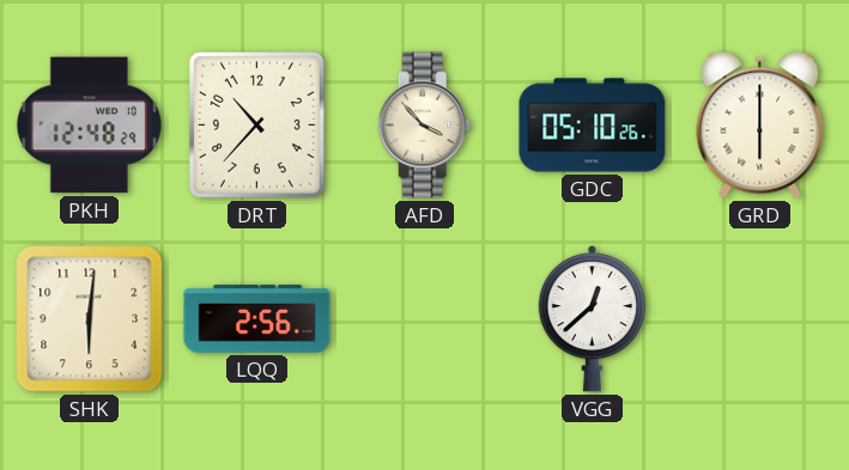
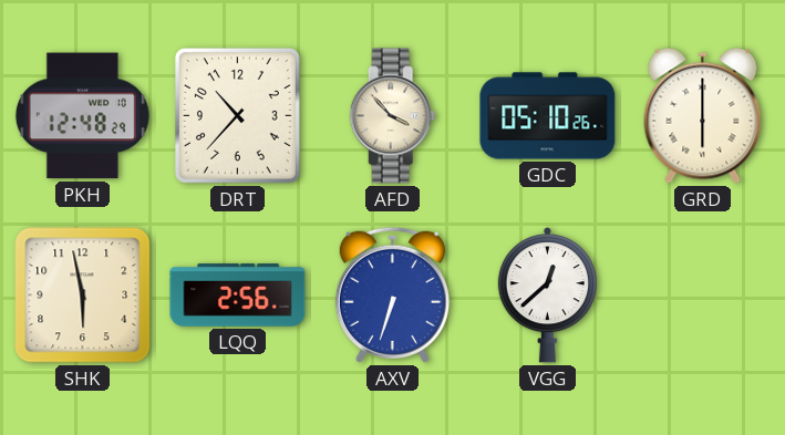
SHK: 6:01 -> 5:58
AXV: none -> 6:33
